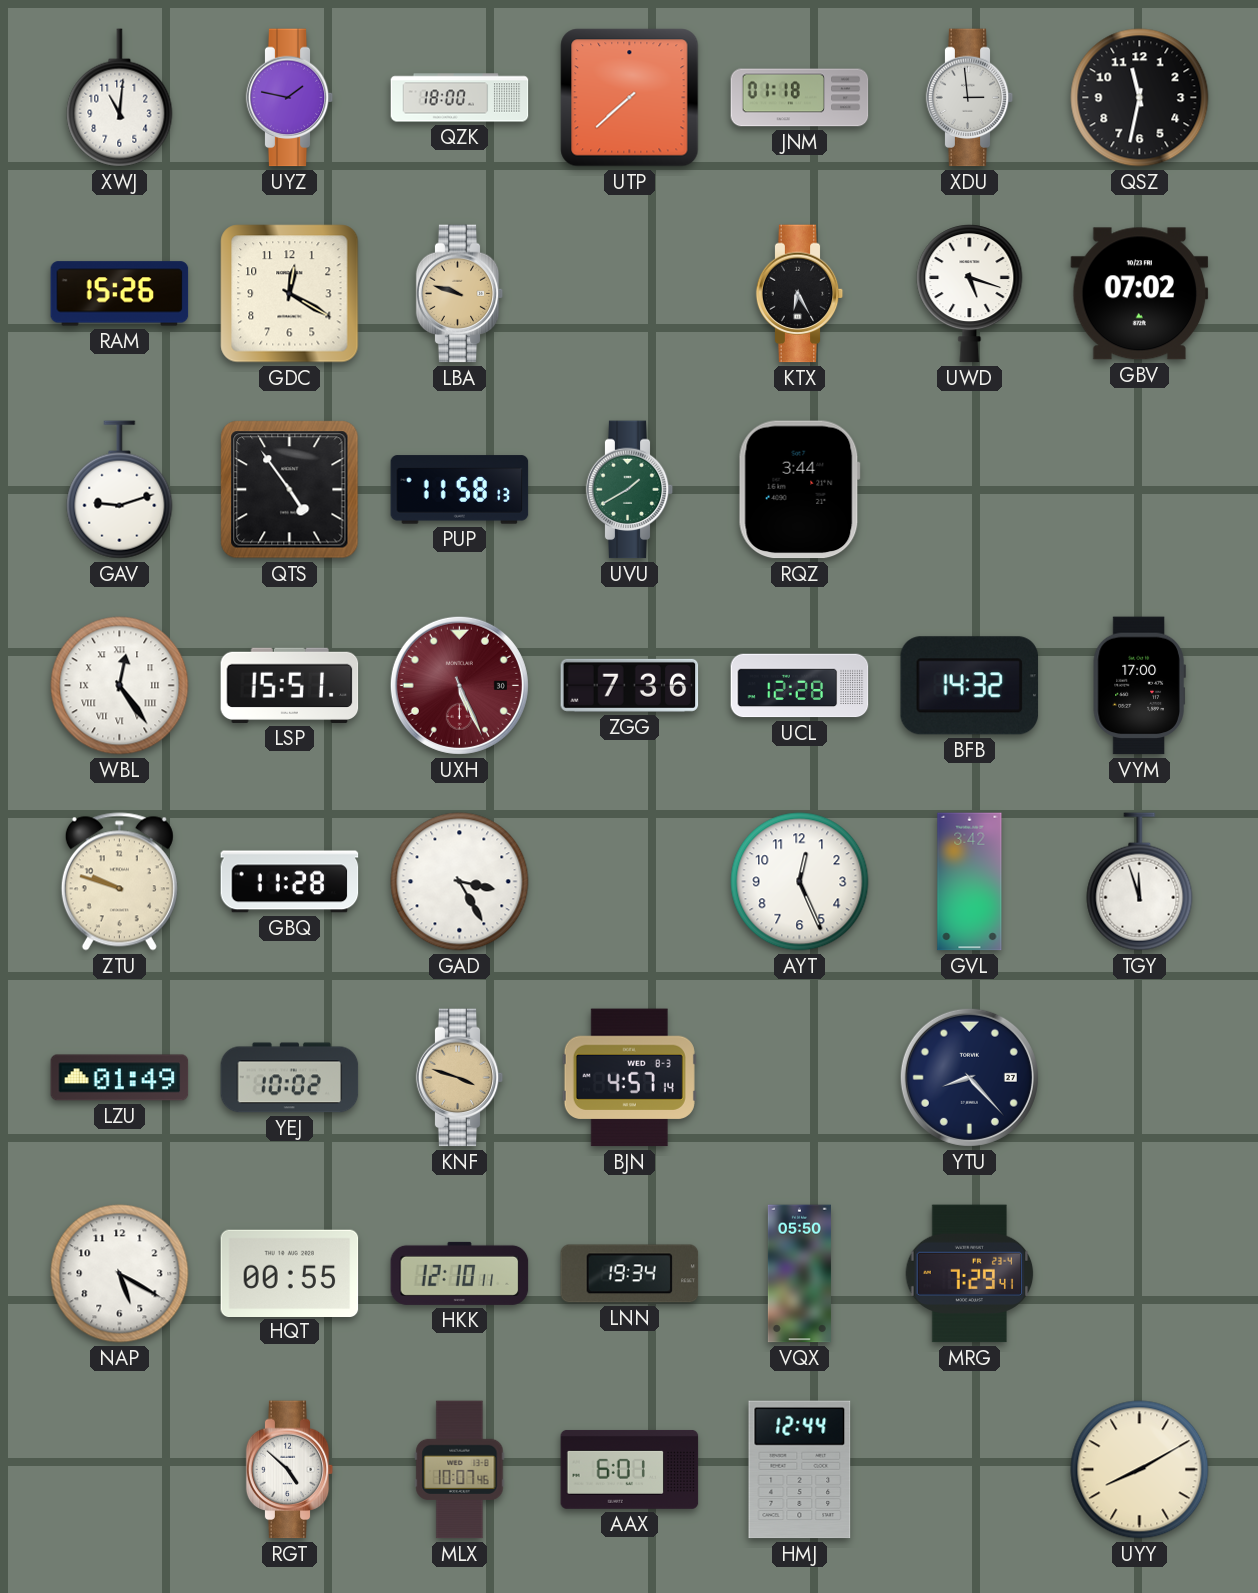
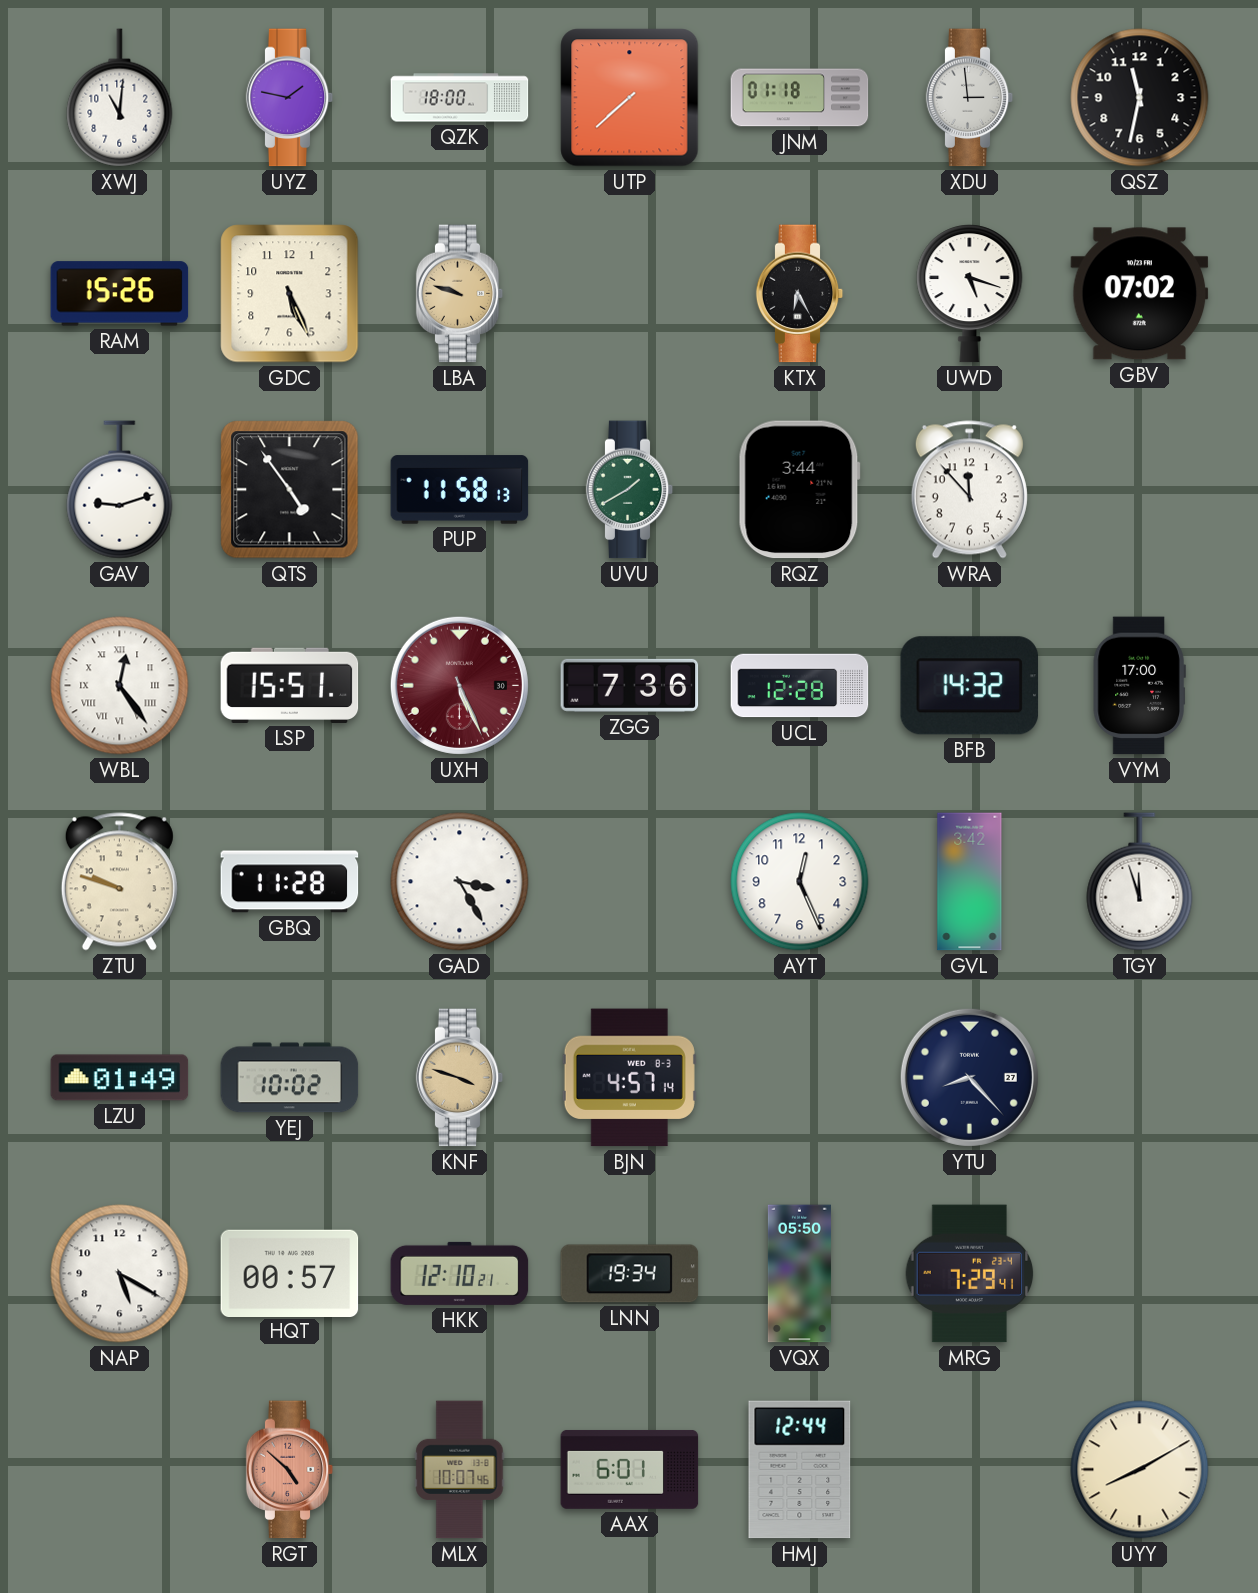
GDC: 12:20 -> 5:26
WRA: none -> 11:53
HQT: 00:55 -> 00:57
HKK: 12:10:11 -> 12:10:21
RGT dial: white -> salmon
